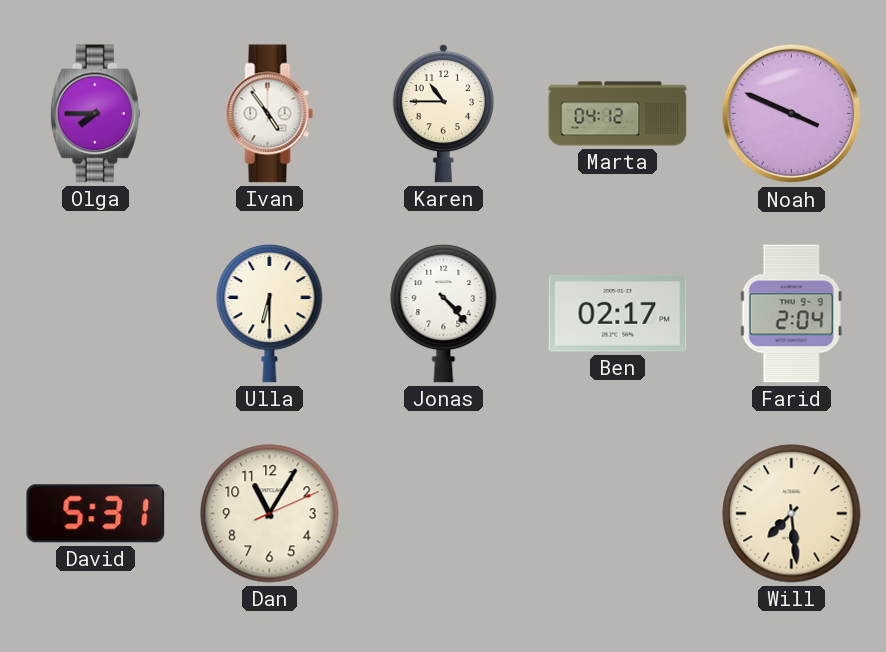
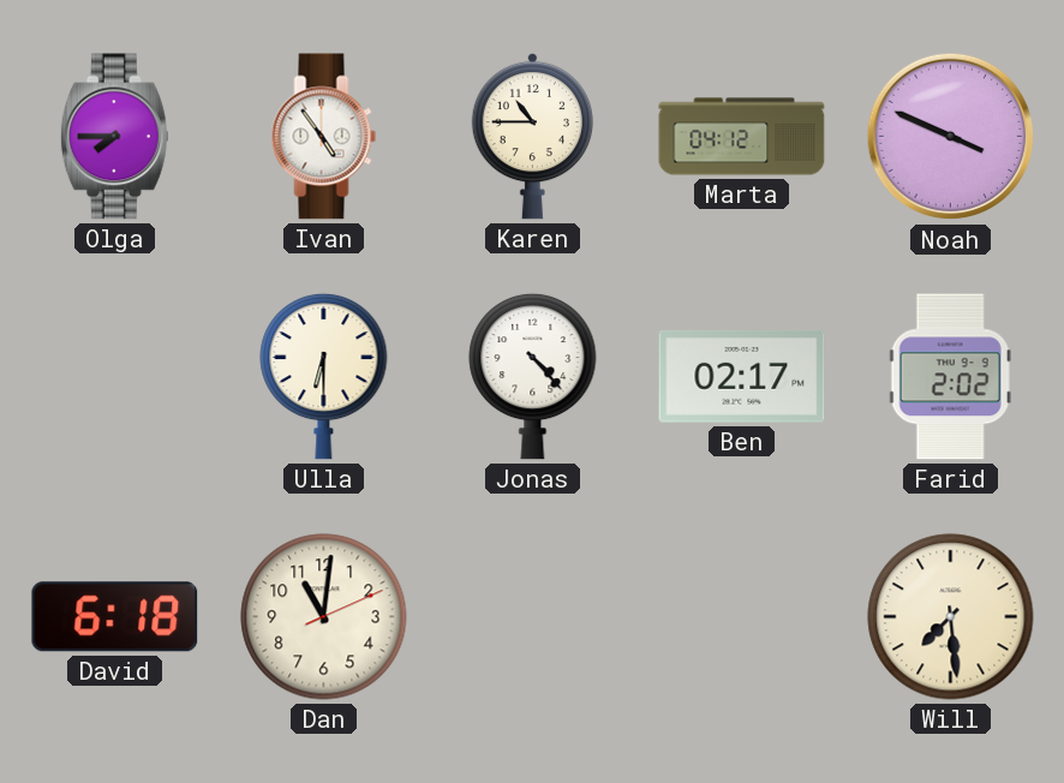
Farid: 2:04 -> 2:02
David: 5:31 -> 6:18
Dan: 11:05 -> 11:01
